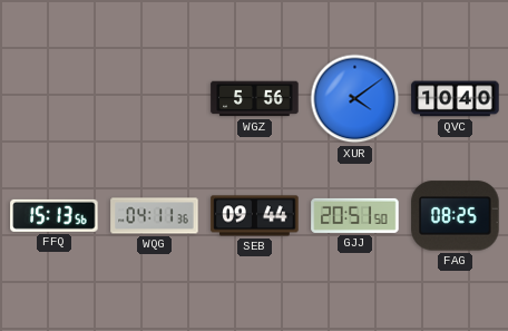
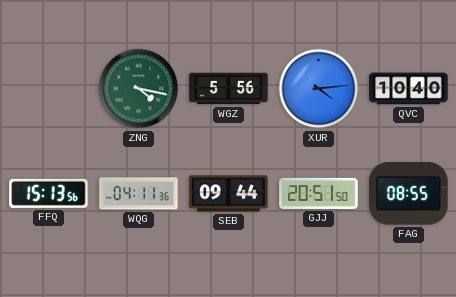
ZNG: none -> 4:17
XUR: 4:09 -> 4:14
FAG: 08:25 -> 08:55
